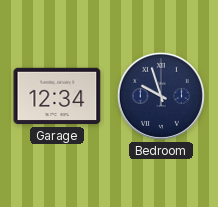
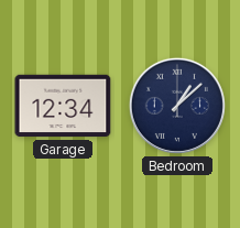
Bedroom: 9:57 -> 1:08
